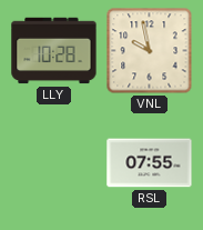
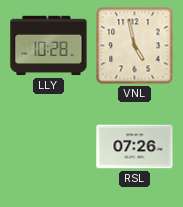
VNL: 9:58 -> 4:58
RSL: 07:55 -> 07:26
